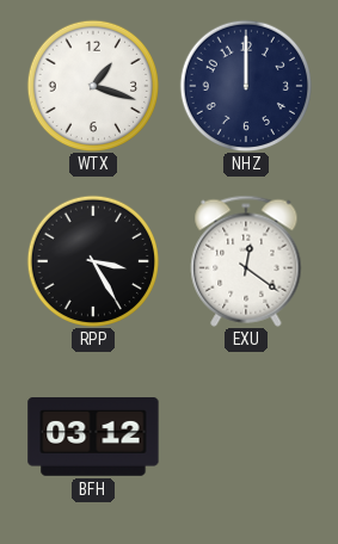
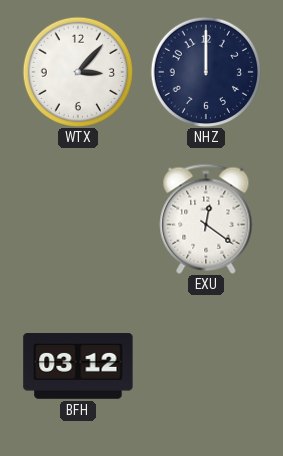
WTX: 1:18 -> 3:07
RPP: 3:25 -> none
